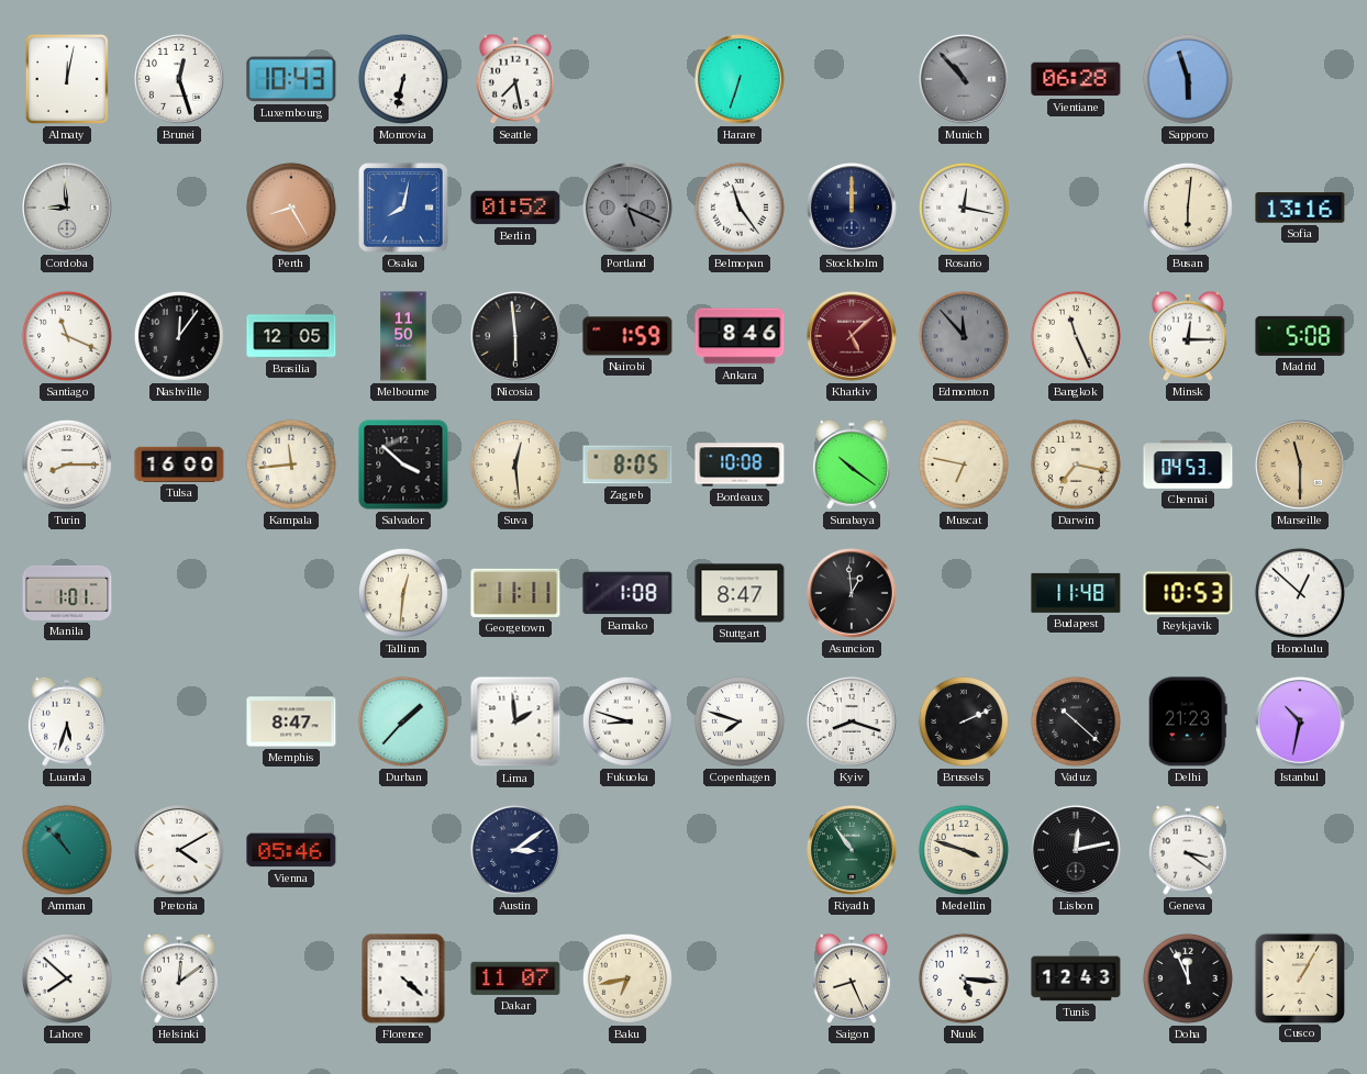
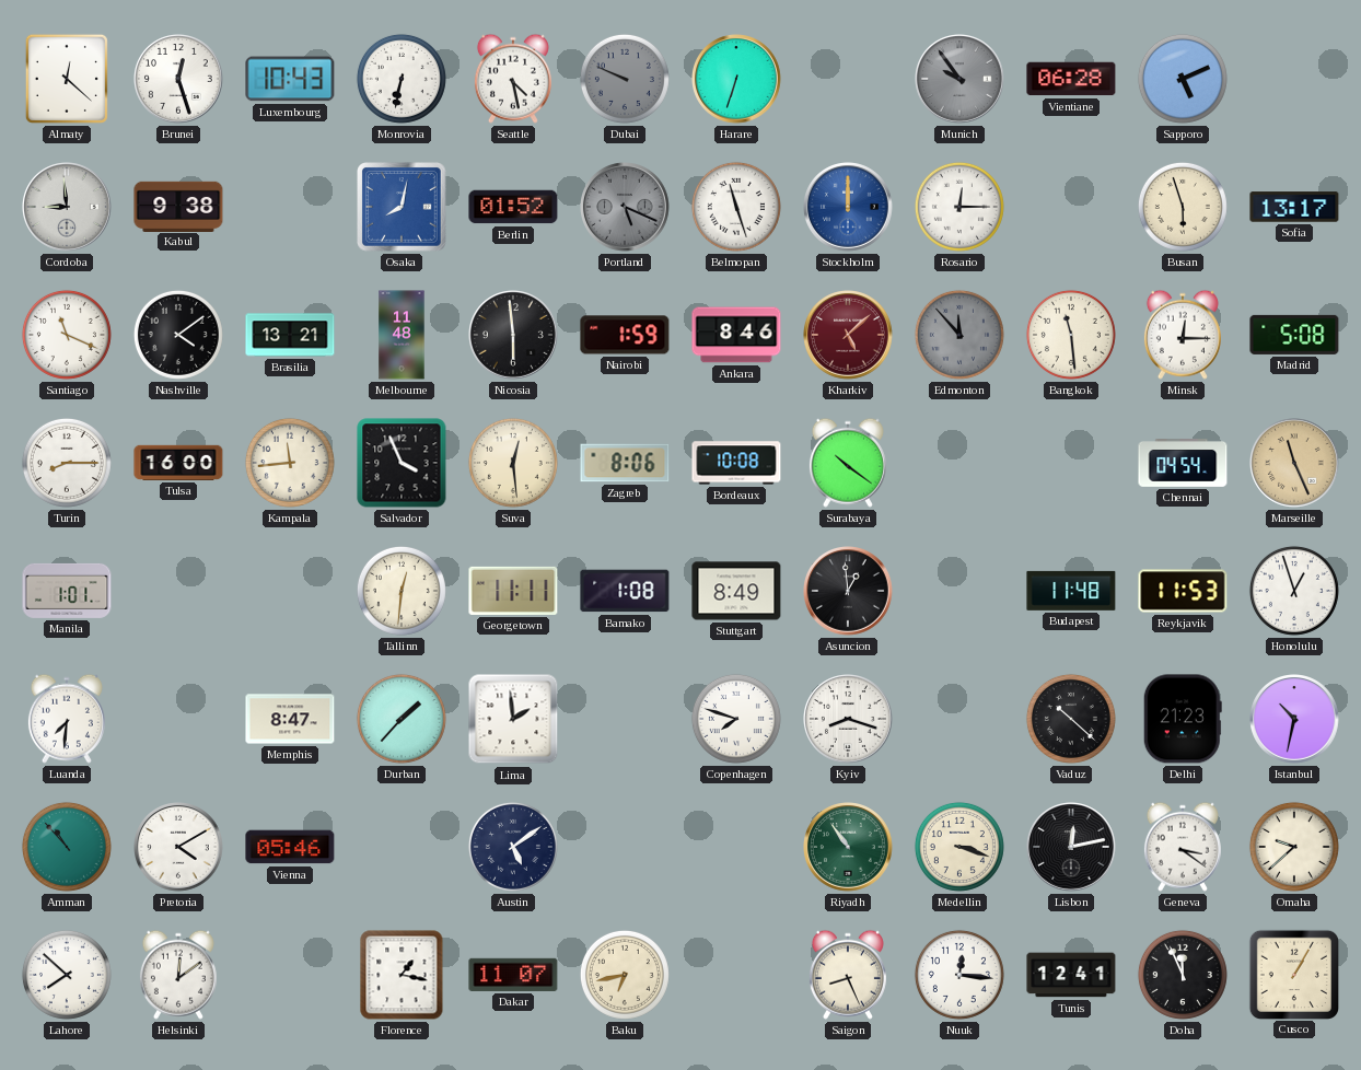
Almaty: 12:02 -> 12:22
Seattle: 7:28 -> 4:28
Dubai: none -> 9:49
Munich: 10:53 -> 9:54
Sapporo: 5:57 -> 5:11
Kabul: none -> 9:38
Perth: 8:25 -> none
Belmopan: 11:24 -> 11:27
Stockholm dial: navy -> blue
Rosario: 12:17 -> 12:15
Busan: 6:01 -> 5:57
Sofia: 13:16 -> 13:17
Nashville: 12:06 -> 4:09
Brasilia: 12:05 -> 13:21
Melbourne: 11:50 -> 11:48
Bangkok: 11:26 -> 11:29
Salvador: 3:52 -> 3:56
Zagreb: 8:05 -> 8:06
Muscat: 6:47 -> none
Darwin: 7:17 -> none
Chennai: 04:53 -> 04:54
Marseille: 11:30 -> 11:26
Stuttgart: 8:47 -> 8:49
Reykjavik: 10:53 -> 11:53
Honolulu: 12:52 -> 12:57
Luanda: 5:33 -> 7:31
Fukuoka: 8:48 -> none
Brussels: 2:11 -> none
Austin: 3:09 -> 5:09
Medellin: 3:48 -> 3:18
Omaha: none -> 9:38
Florence: 4:22 -> 1:17
Nuuk: 5:16 -> 12:16
Tunis: 12:43 -> 12:41
